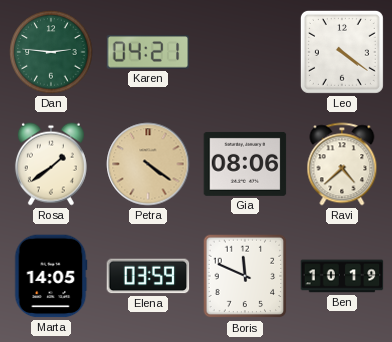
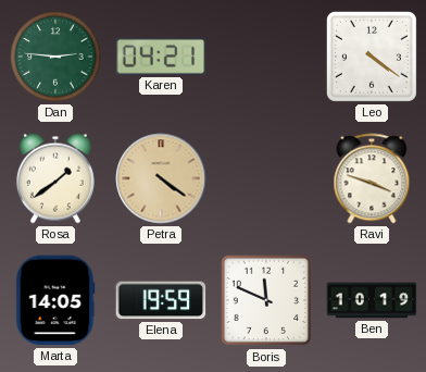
Gia: 08:06 -> none
Ravi: 4:38 -> 3:48
Elena: 03:59 -> 19:59
